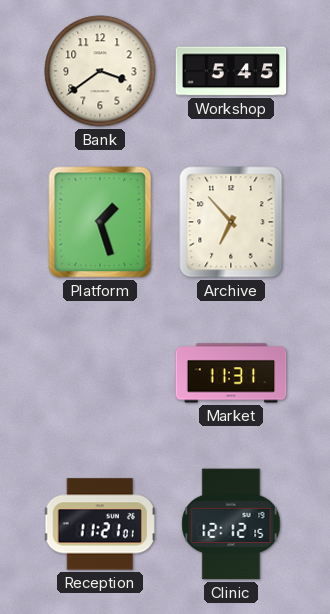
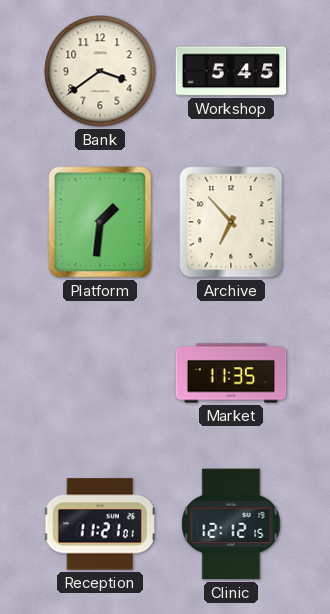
Platform: 1:27 -> 1:31
Market: 11:31 -> 11:35
